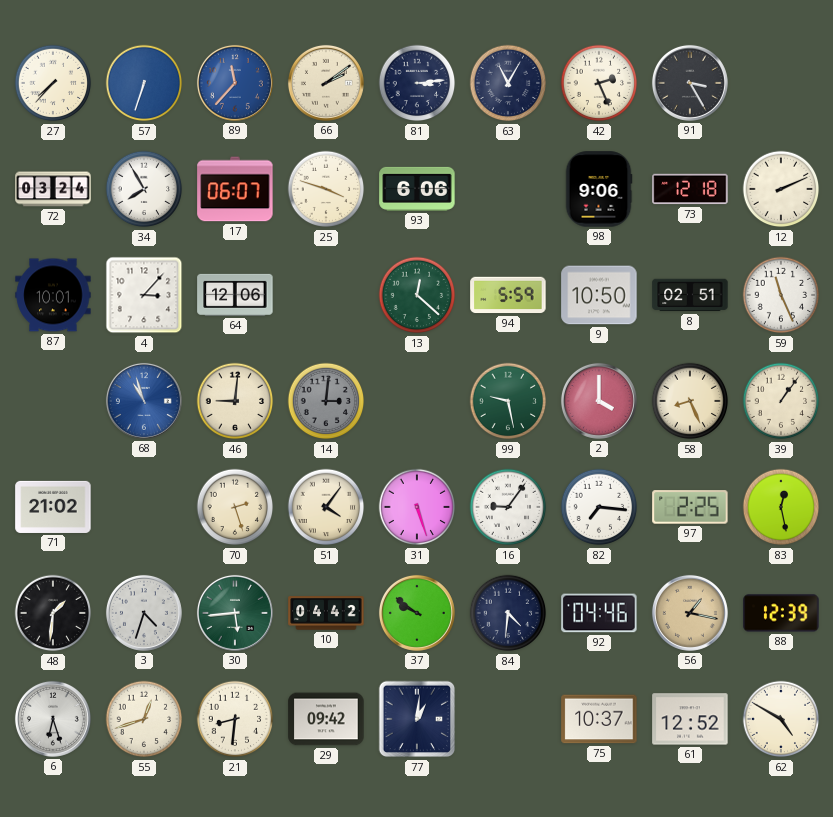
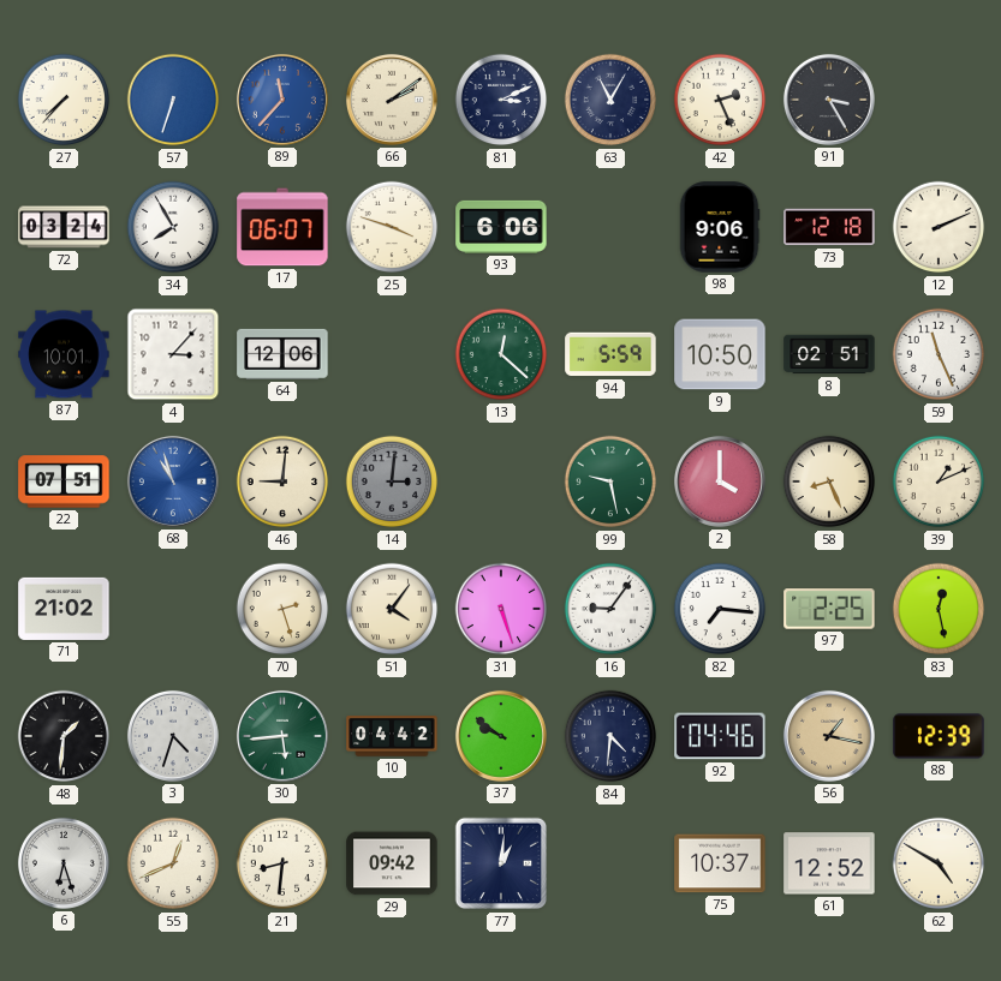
81: 3:14 -> 3:11
22: none -> 07:51
39: 1:06 -> 1:11
55: 12:42 -> 12:41
